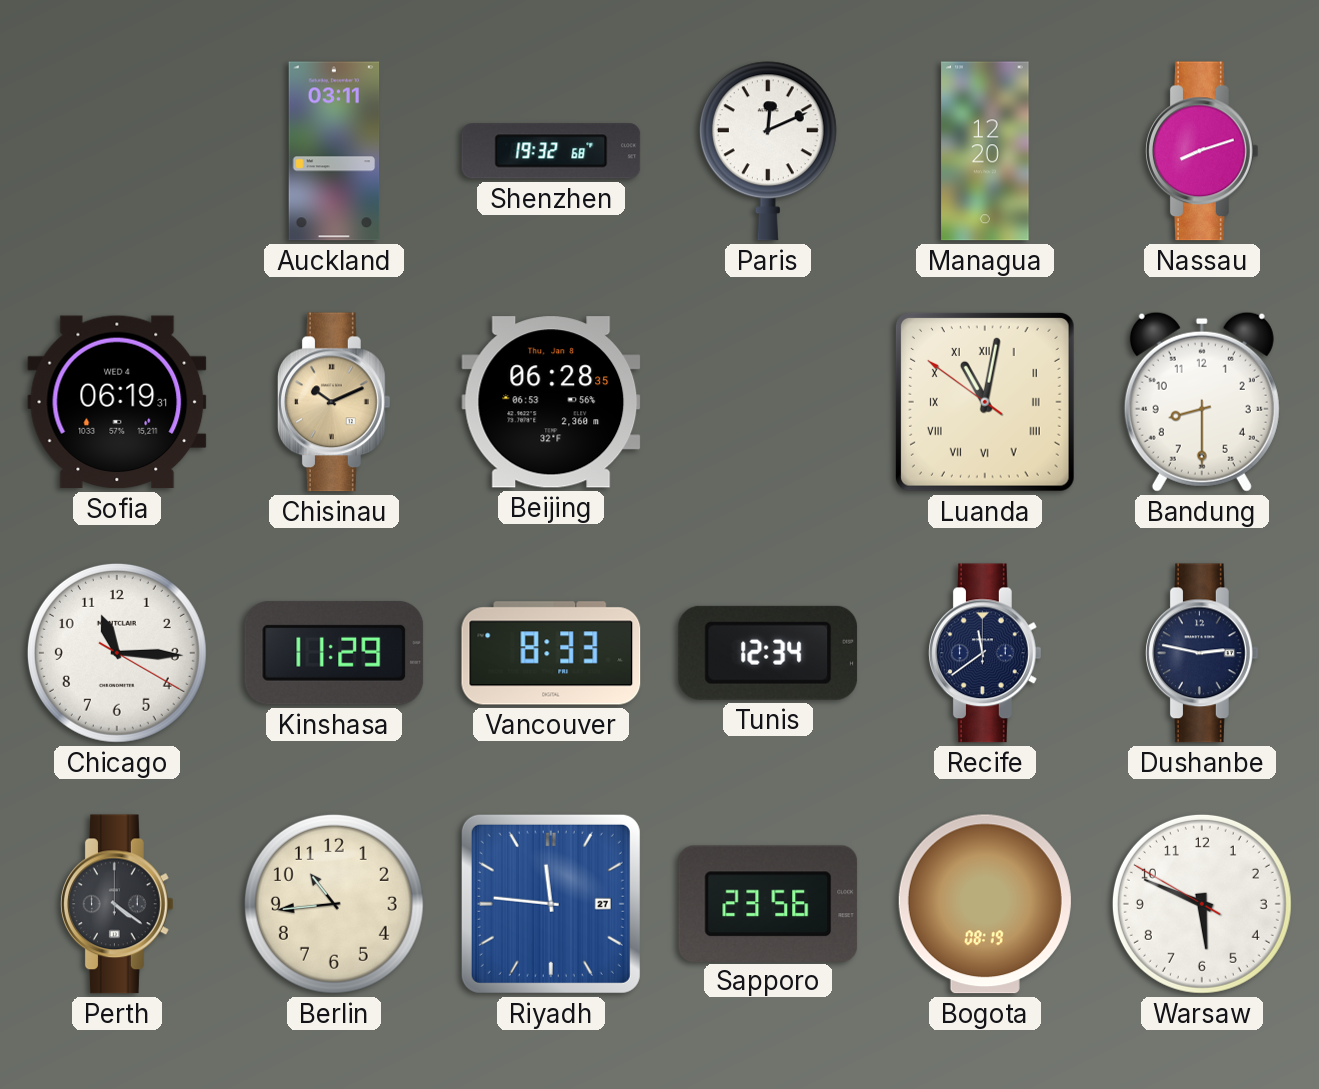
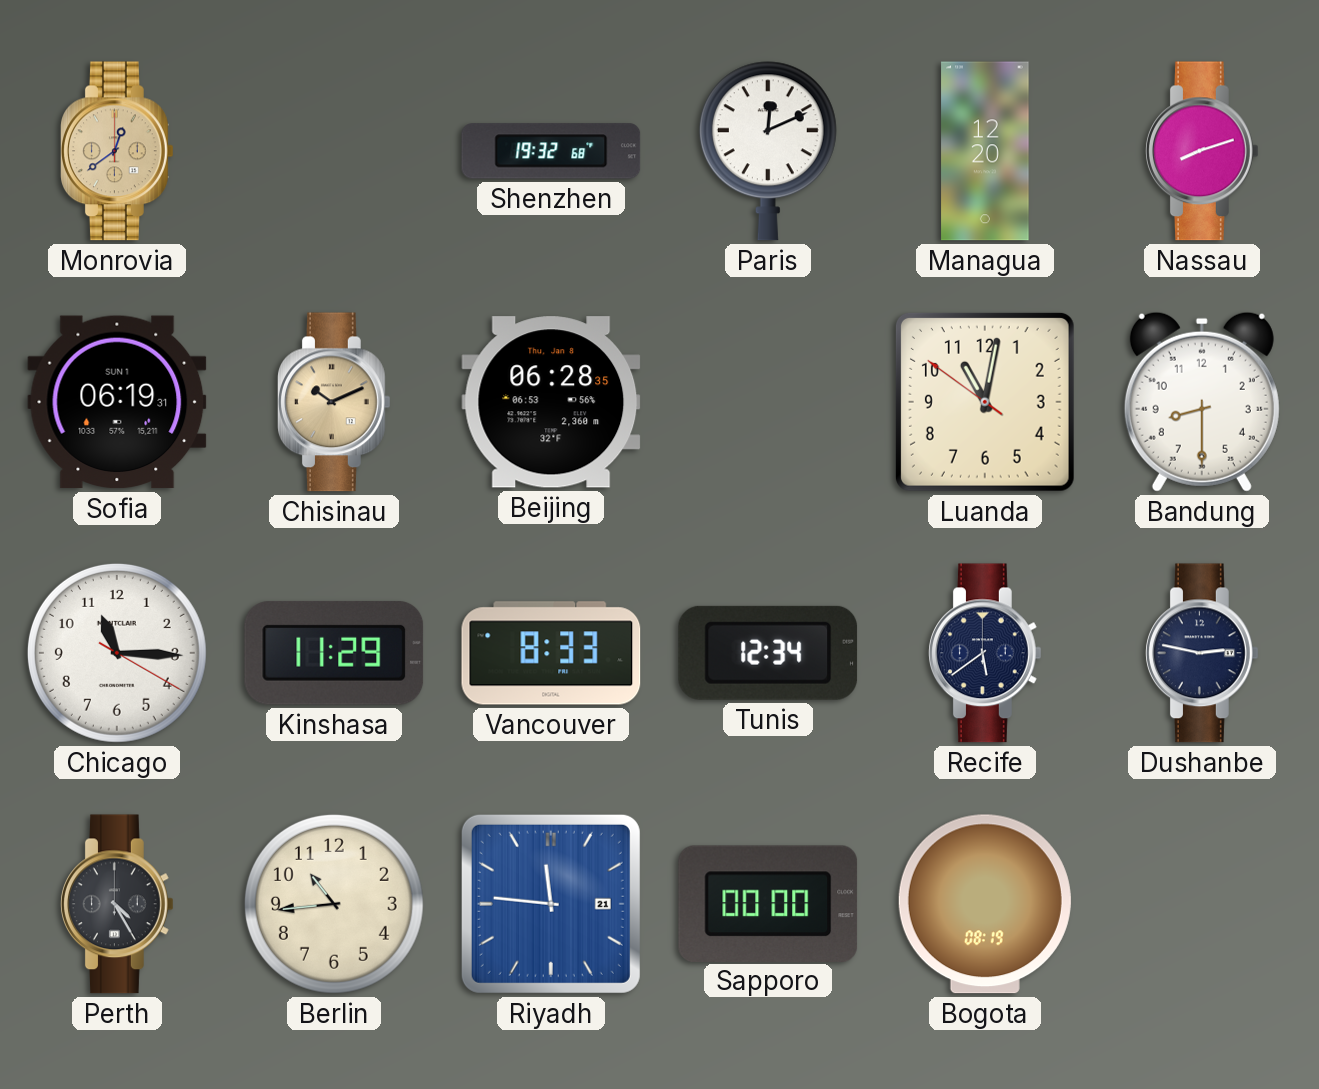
Monrovia: none -> 12:39
Auckland: 03:11 -> none
Sofia date: WED 4 -> SUN 1
Luanda numerals: Roman -> Arabic
Recife: 11:39 -> 5:39
Perth: 4:21 -> 4:25
Riyadh date: 27 -> 21
Sapporo: 23:56 -> 00:00
Warsaw: 5:48 -> none
